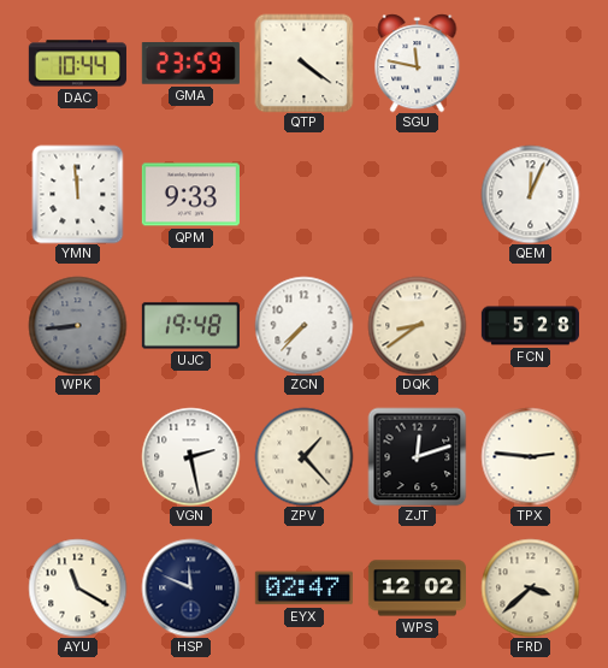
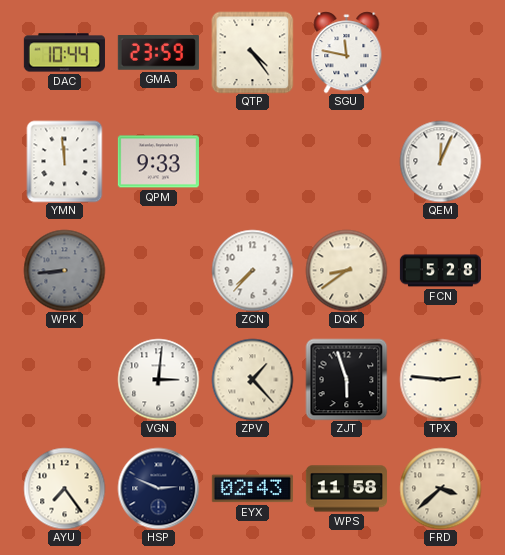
QTP: 4:21 -> 4:24
UJC: 19:48 -> none
VGN: 2:28 -> 3:01
ZJT: 12:12 -> 5:57
AYU: 11:20 -> 7:24
HSP: 11:49 -> 2:49
EYX: 02:47 -> 02:43
WPS: 12:02 -> 11:58
